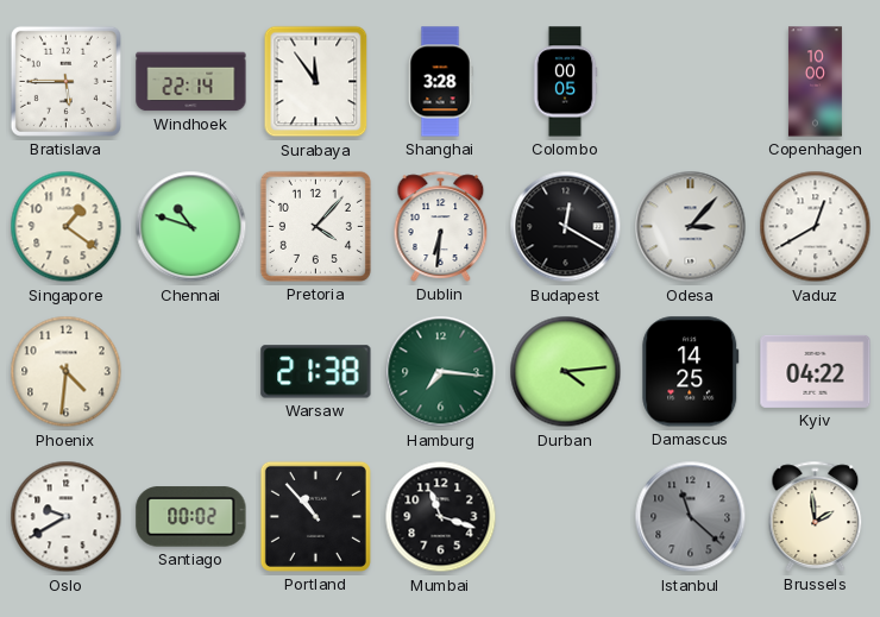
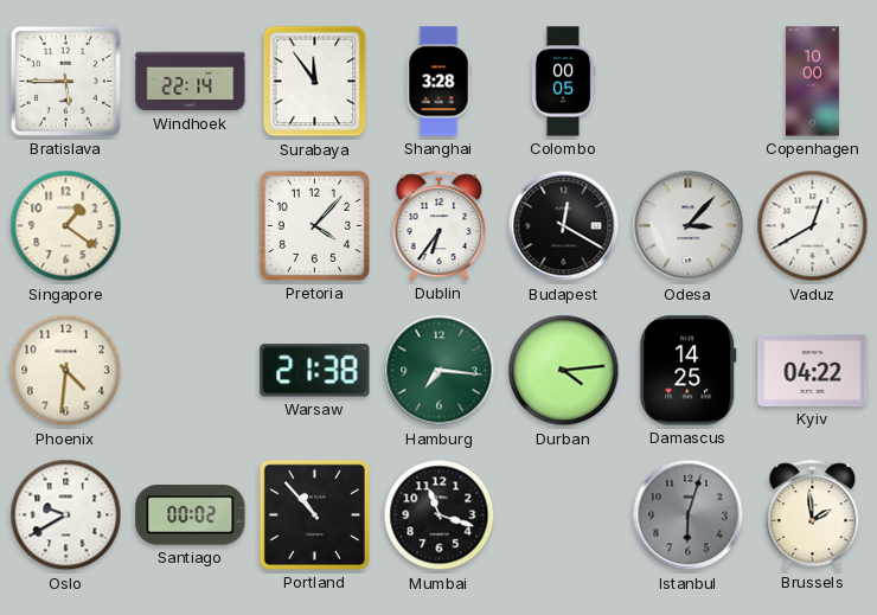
Chennai: 10:48 -> none
Dublin: 6:31 -> 6:36
Istanbul: 11:22 -> 6:03
